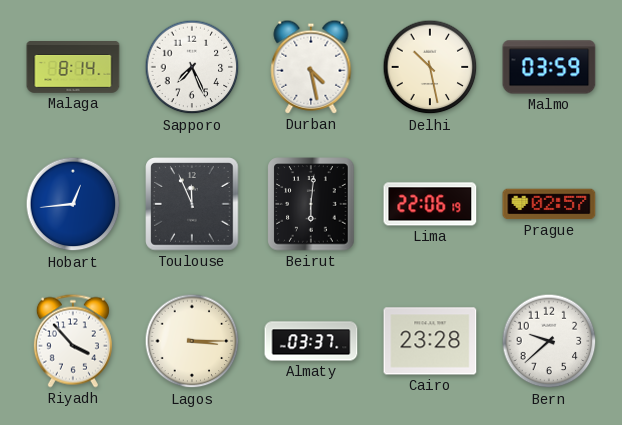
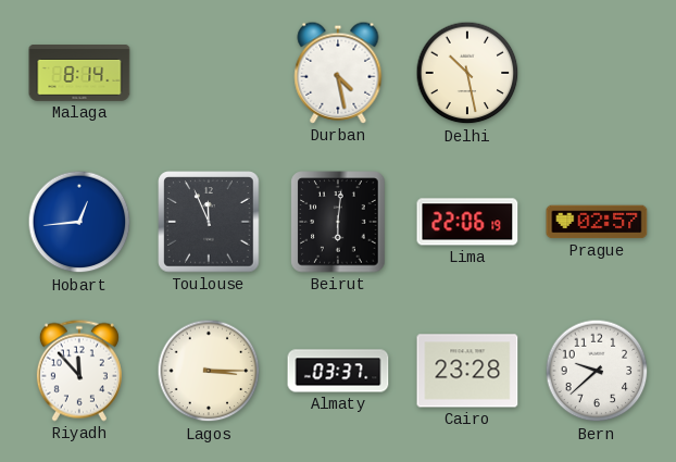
Sapporo: 7:26 -> none
Malmo: 03:59 -> none
Riyadh: 3:53 -> 11:53
